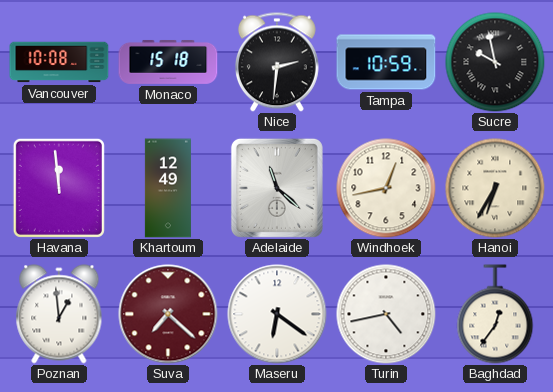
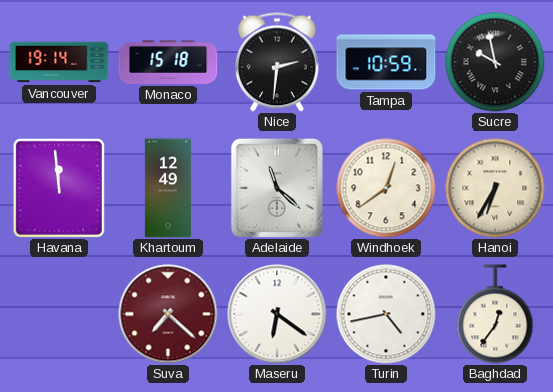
Vancouver: 10:08 -> 19:14
Windhoek: 12:43 -> 12:39
Poznan: 12:59 -> none
